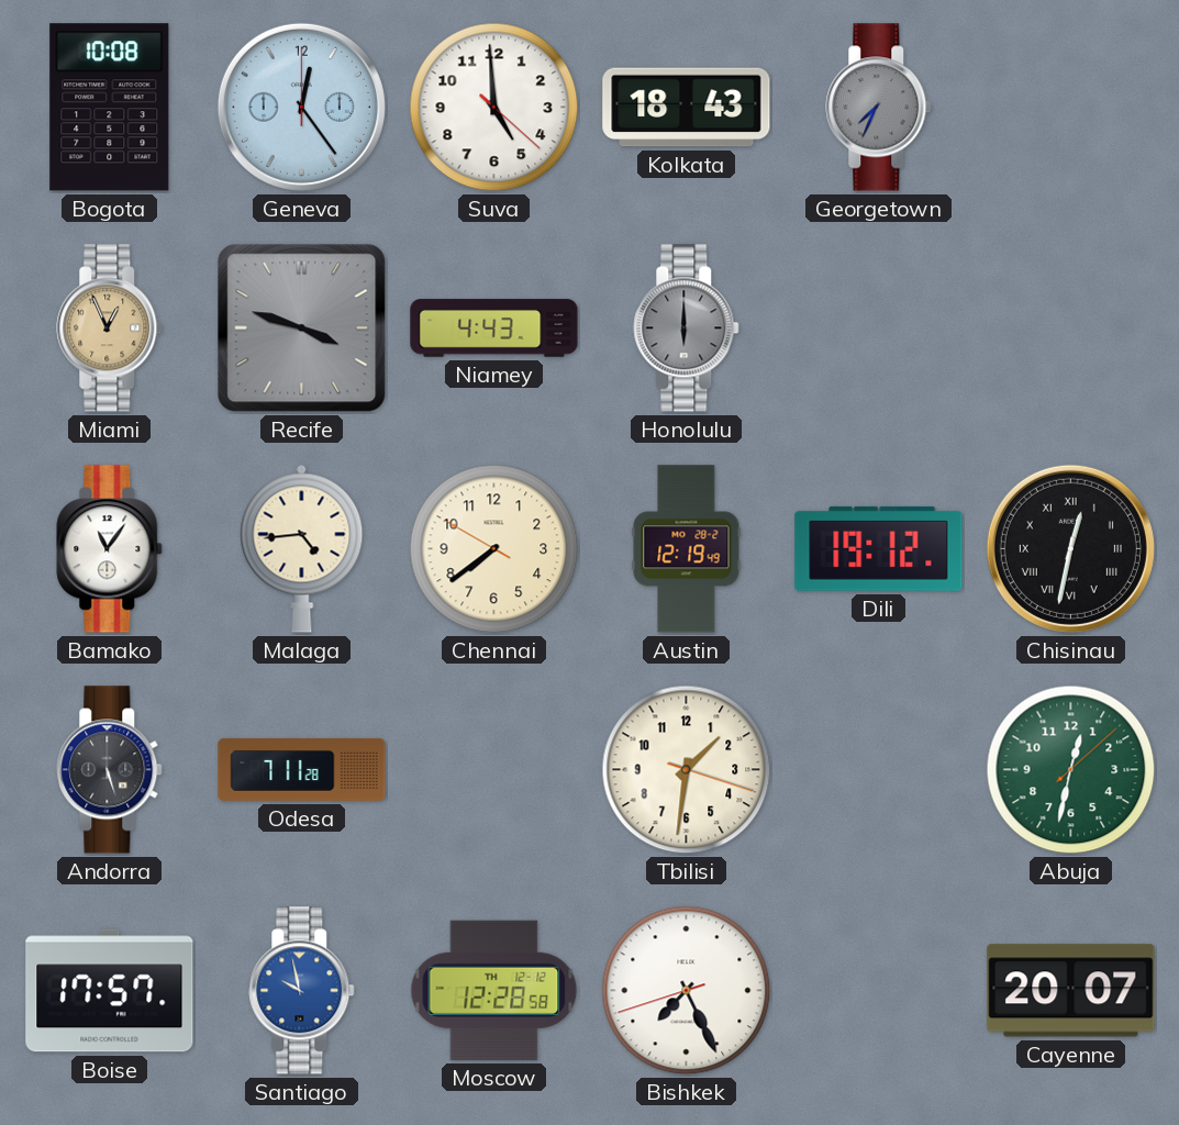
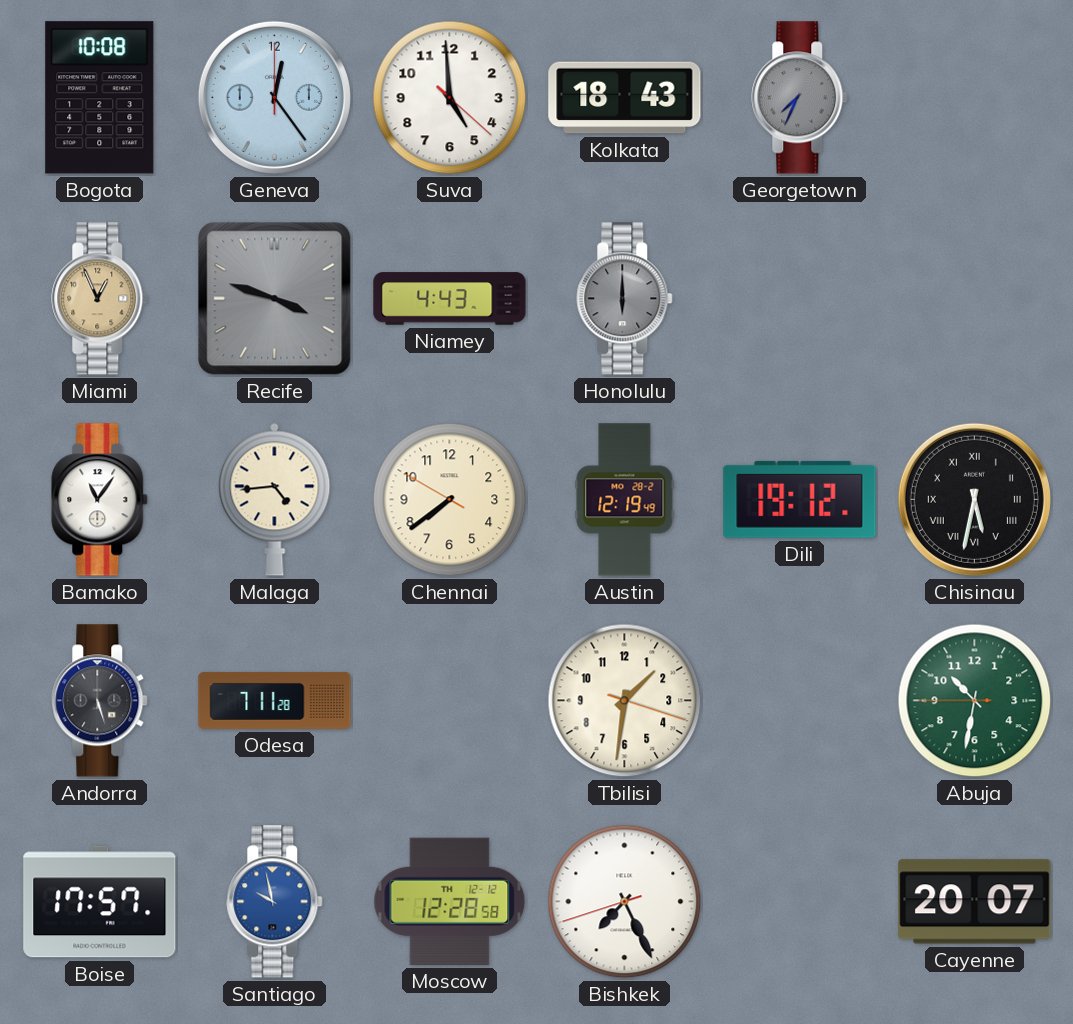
Chisinau: 12:32 -> 5:32
Abuja: 12:32 -> 10:31
